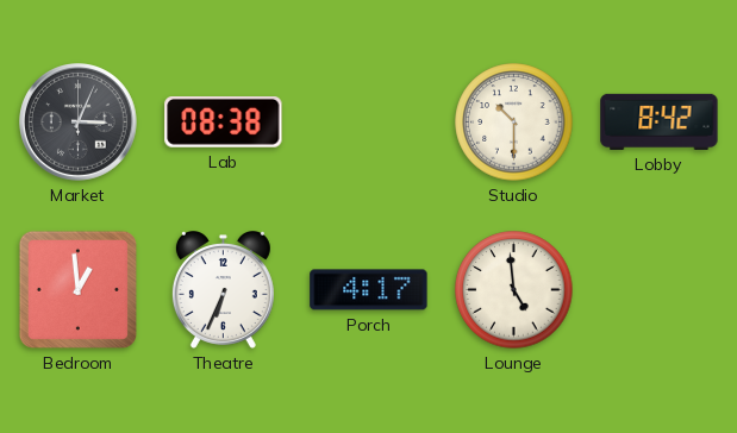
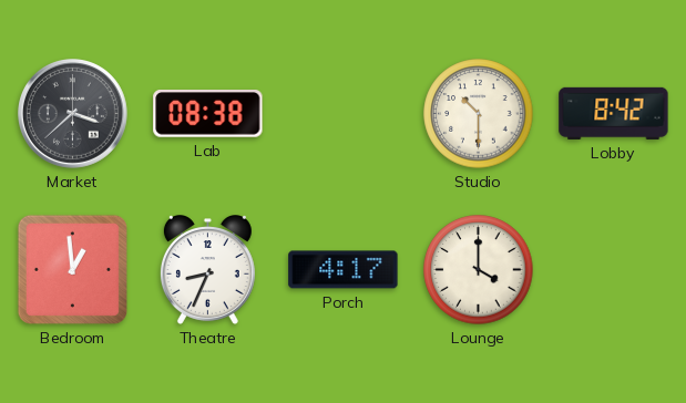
Market: 3:04 -> 3:38
Theatre: 6:34 -> 8:34
Lounge: 4:59 -> 4:00
